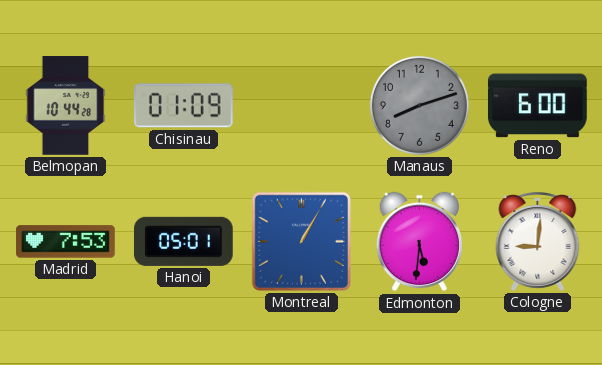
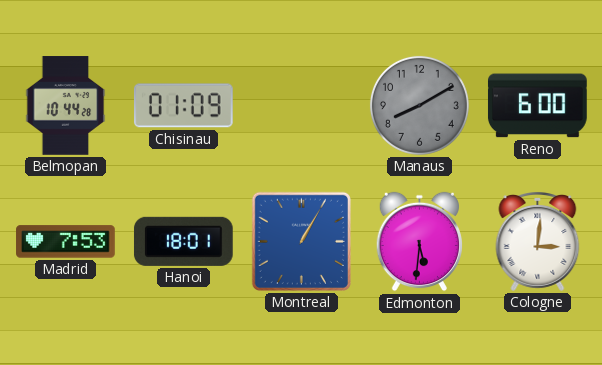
Manaus: 8:12 -> 8:10
Hanoi: 05:01 -> 18:01
Cologne: 9:01 -> 3:01
